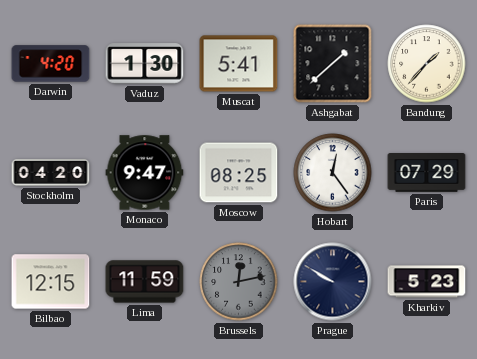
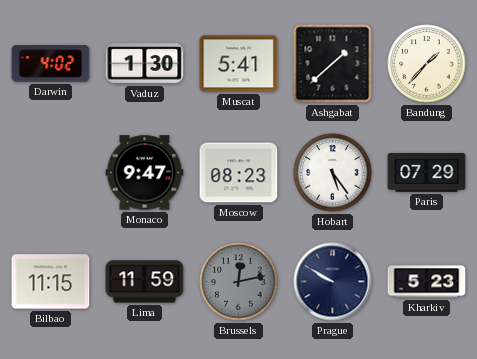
Darwin: 4:20 -> 4:02
Stockholm: 04:20 -> none
Moscow: 08:25 -> 08:23
Hobart: 12:24 -> 5:24
Bilbao: 12:15 -> 11:15
